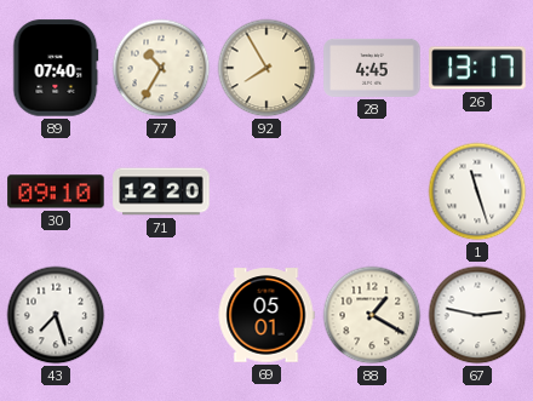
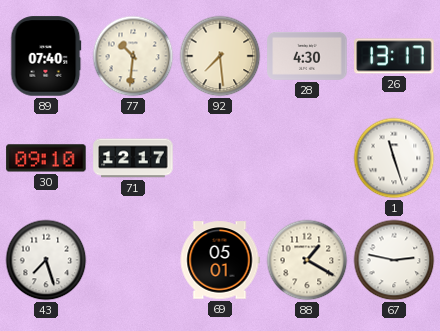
77: 10:35 -> 10:31
92: 7:55 -> 7:29
28: 4:45 -> 4:30
71: 12:20 -> 12:17
